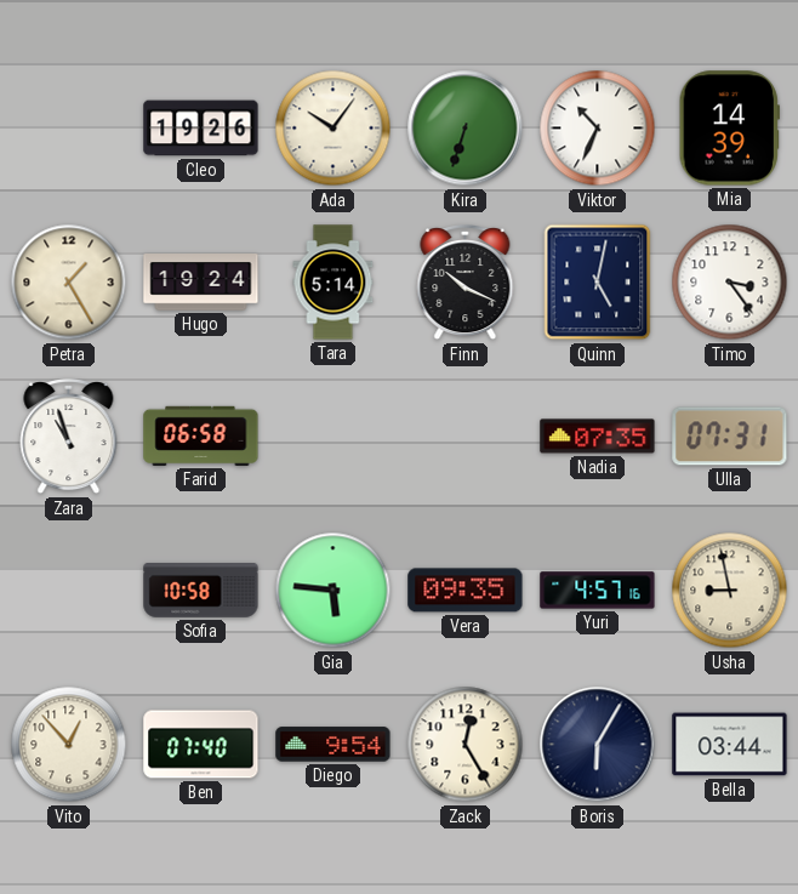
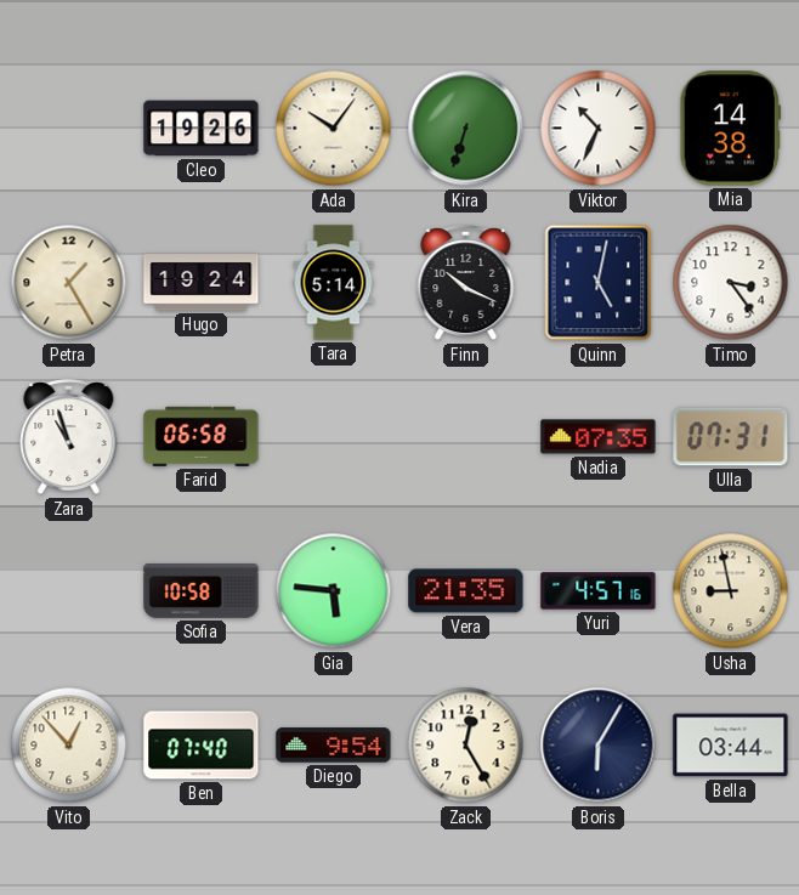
Mia: 14:39 -> 14:38
Vera: 09:35 -> 21:35
